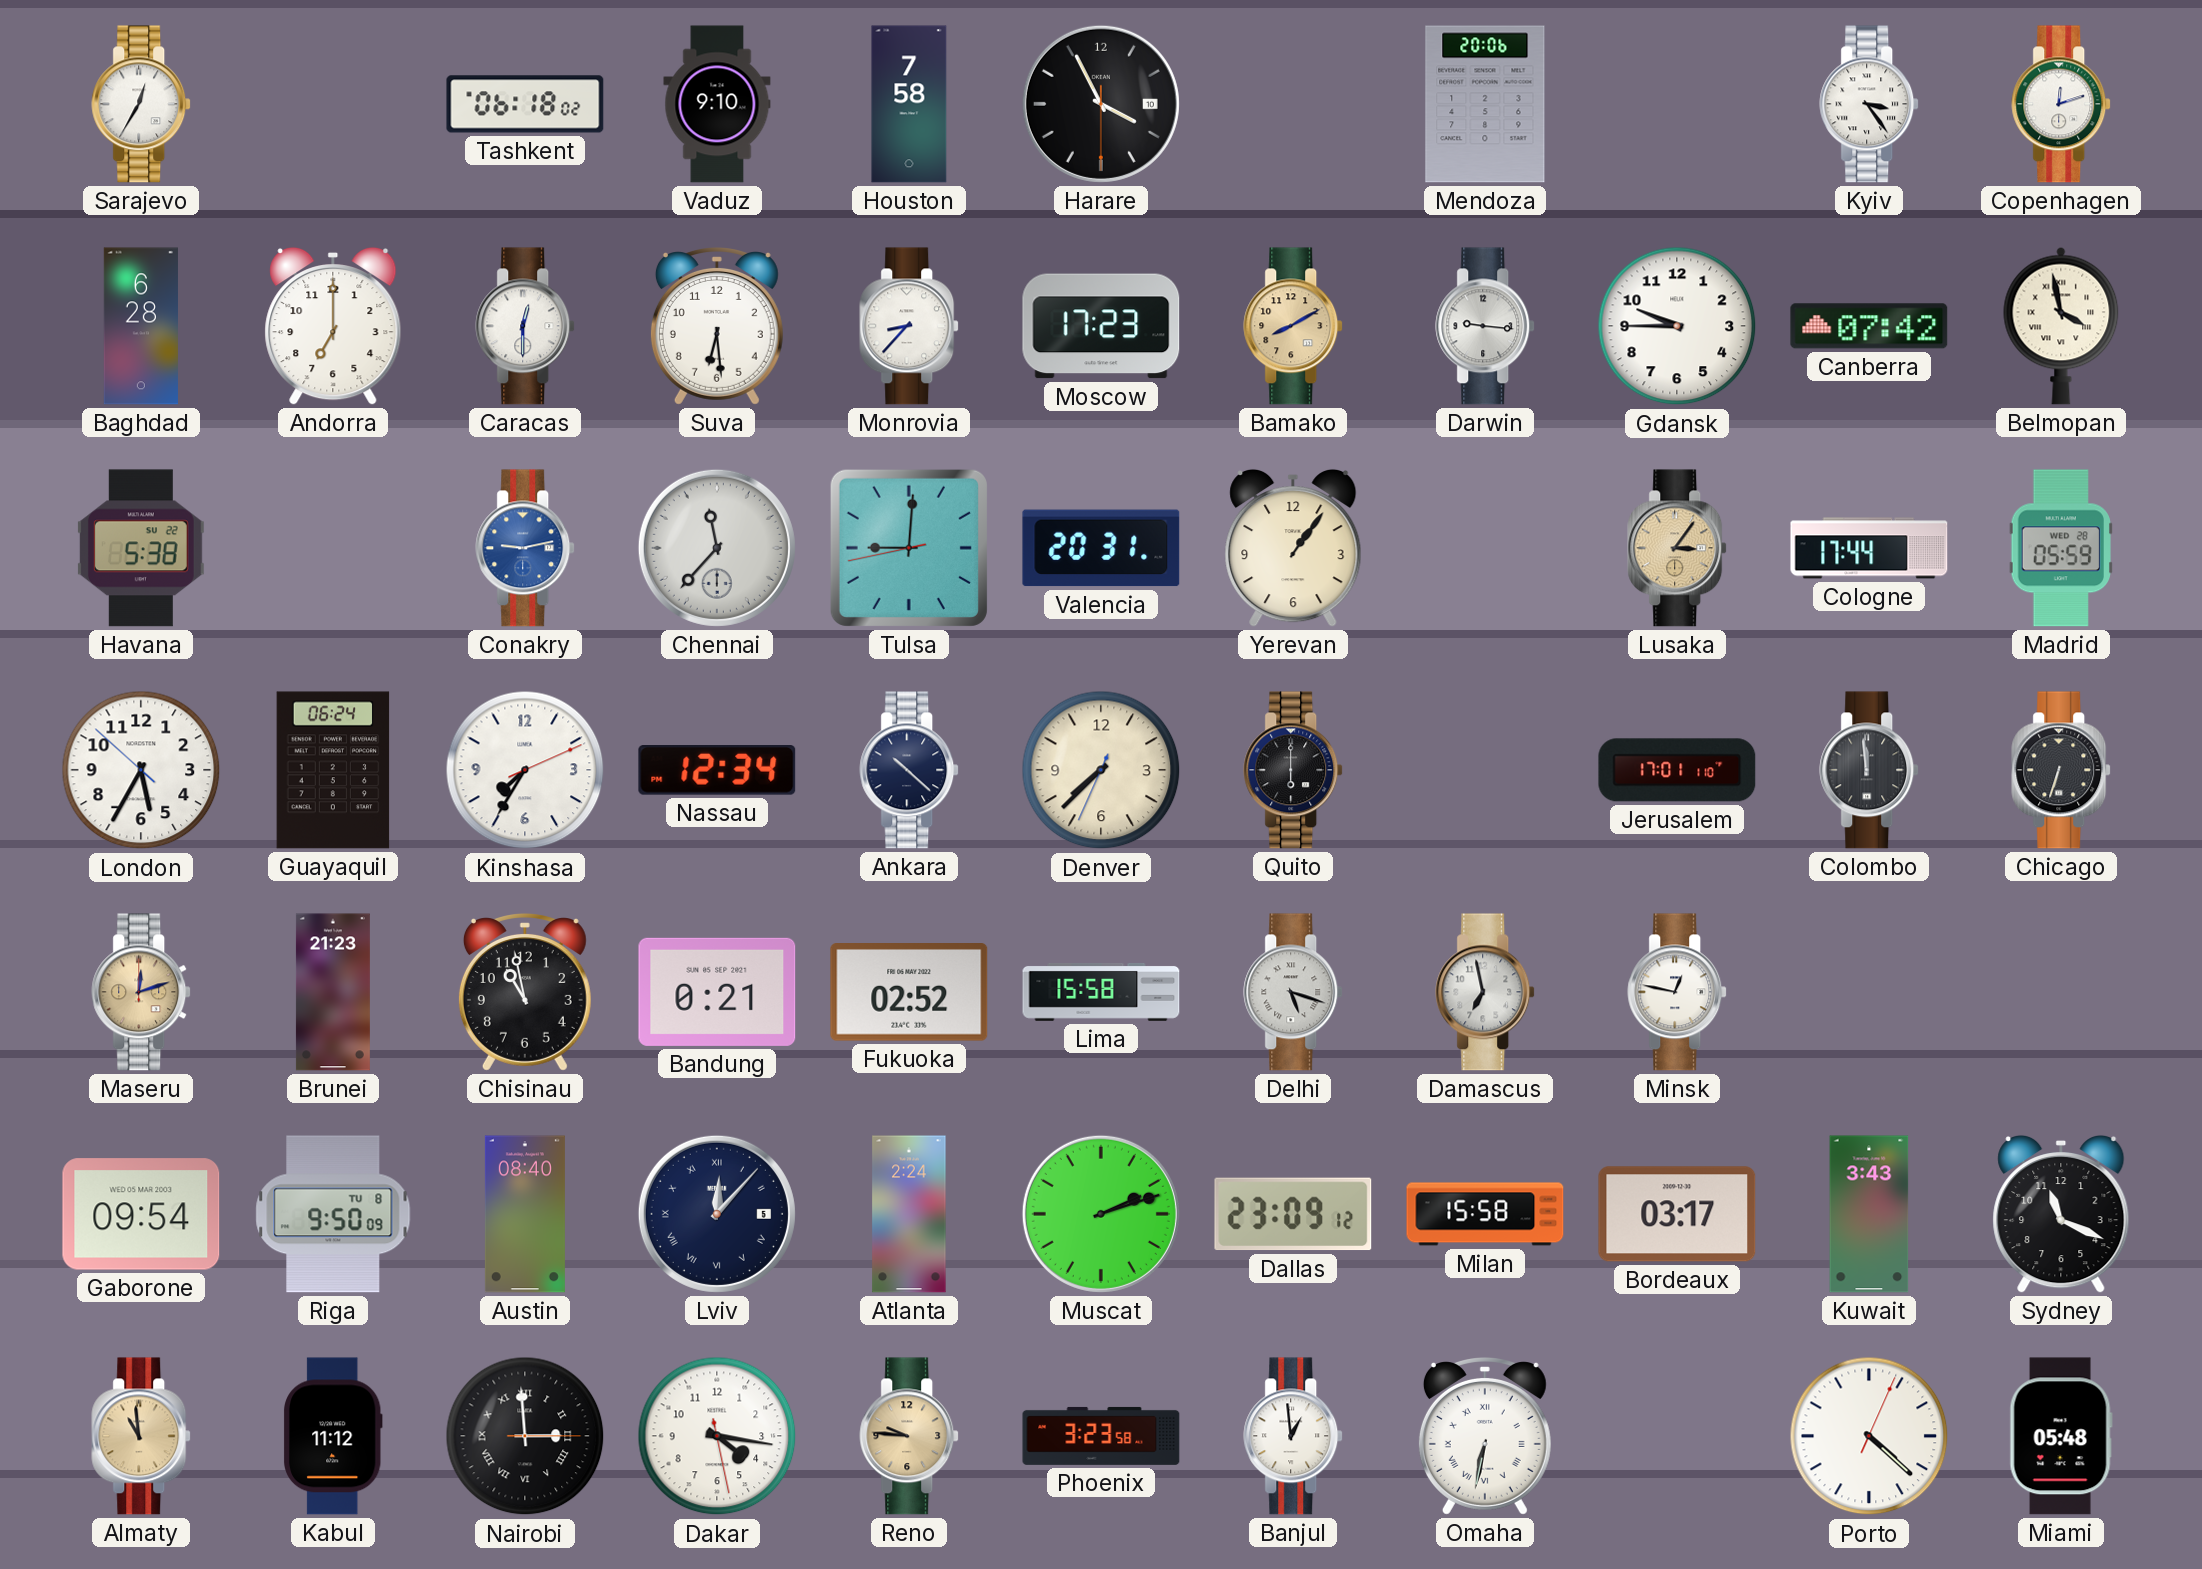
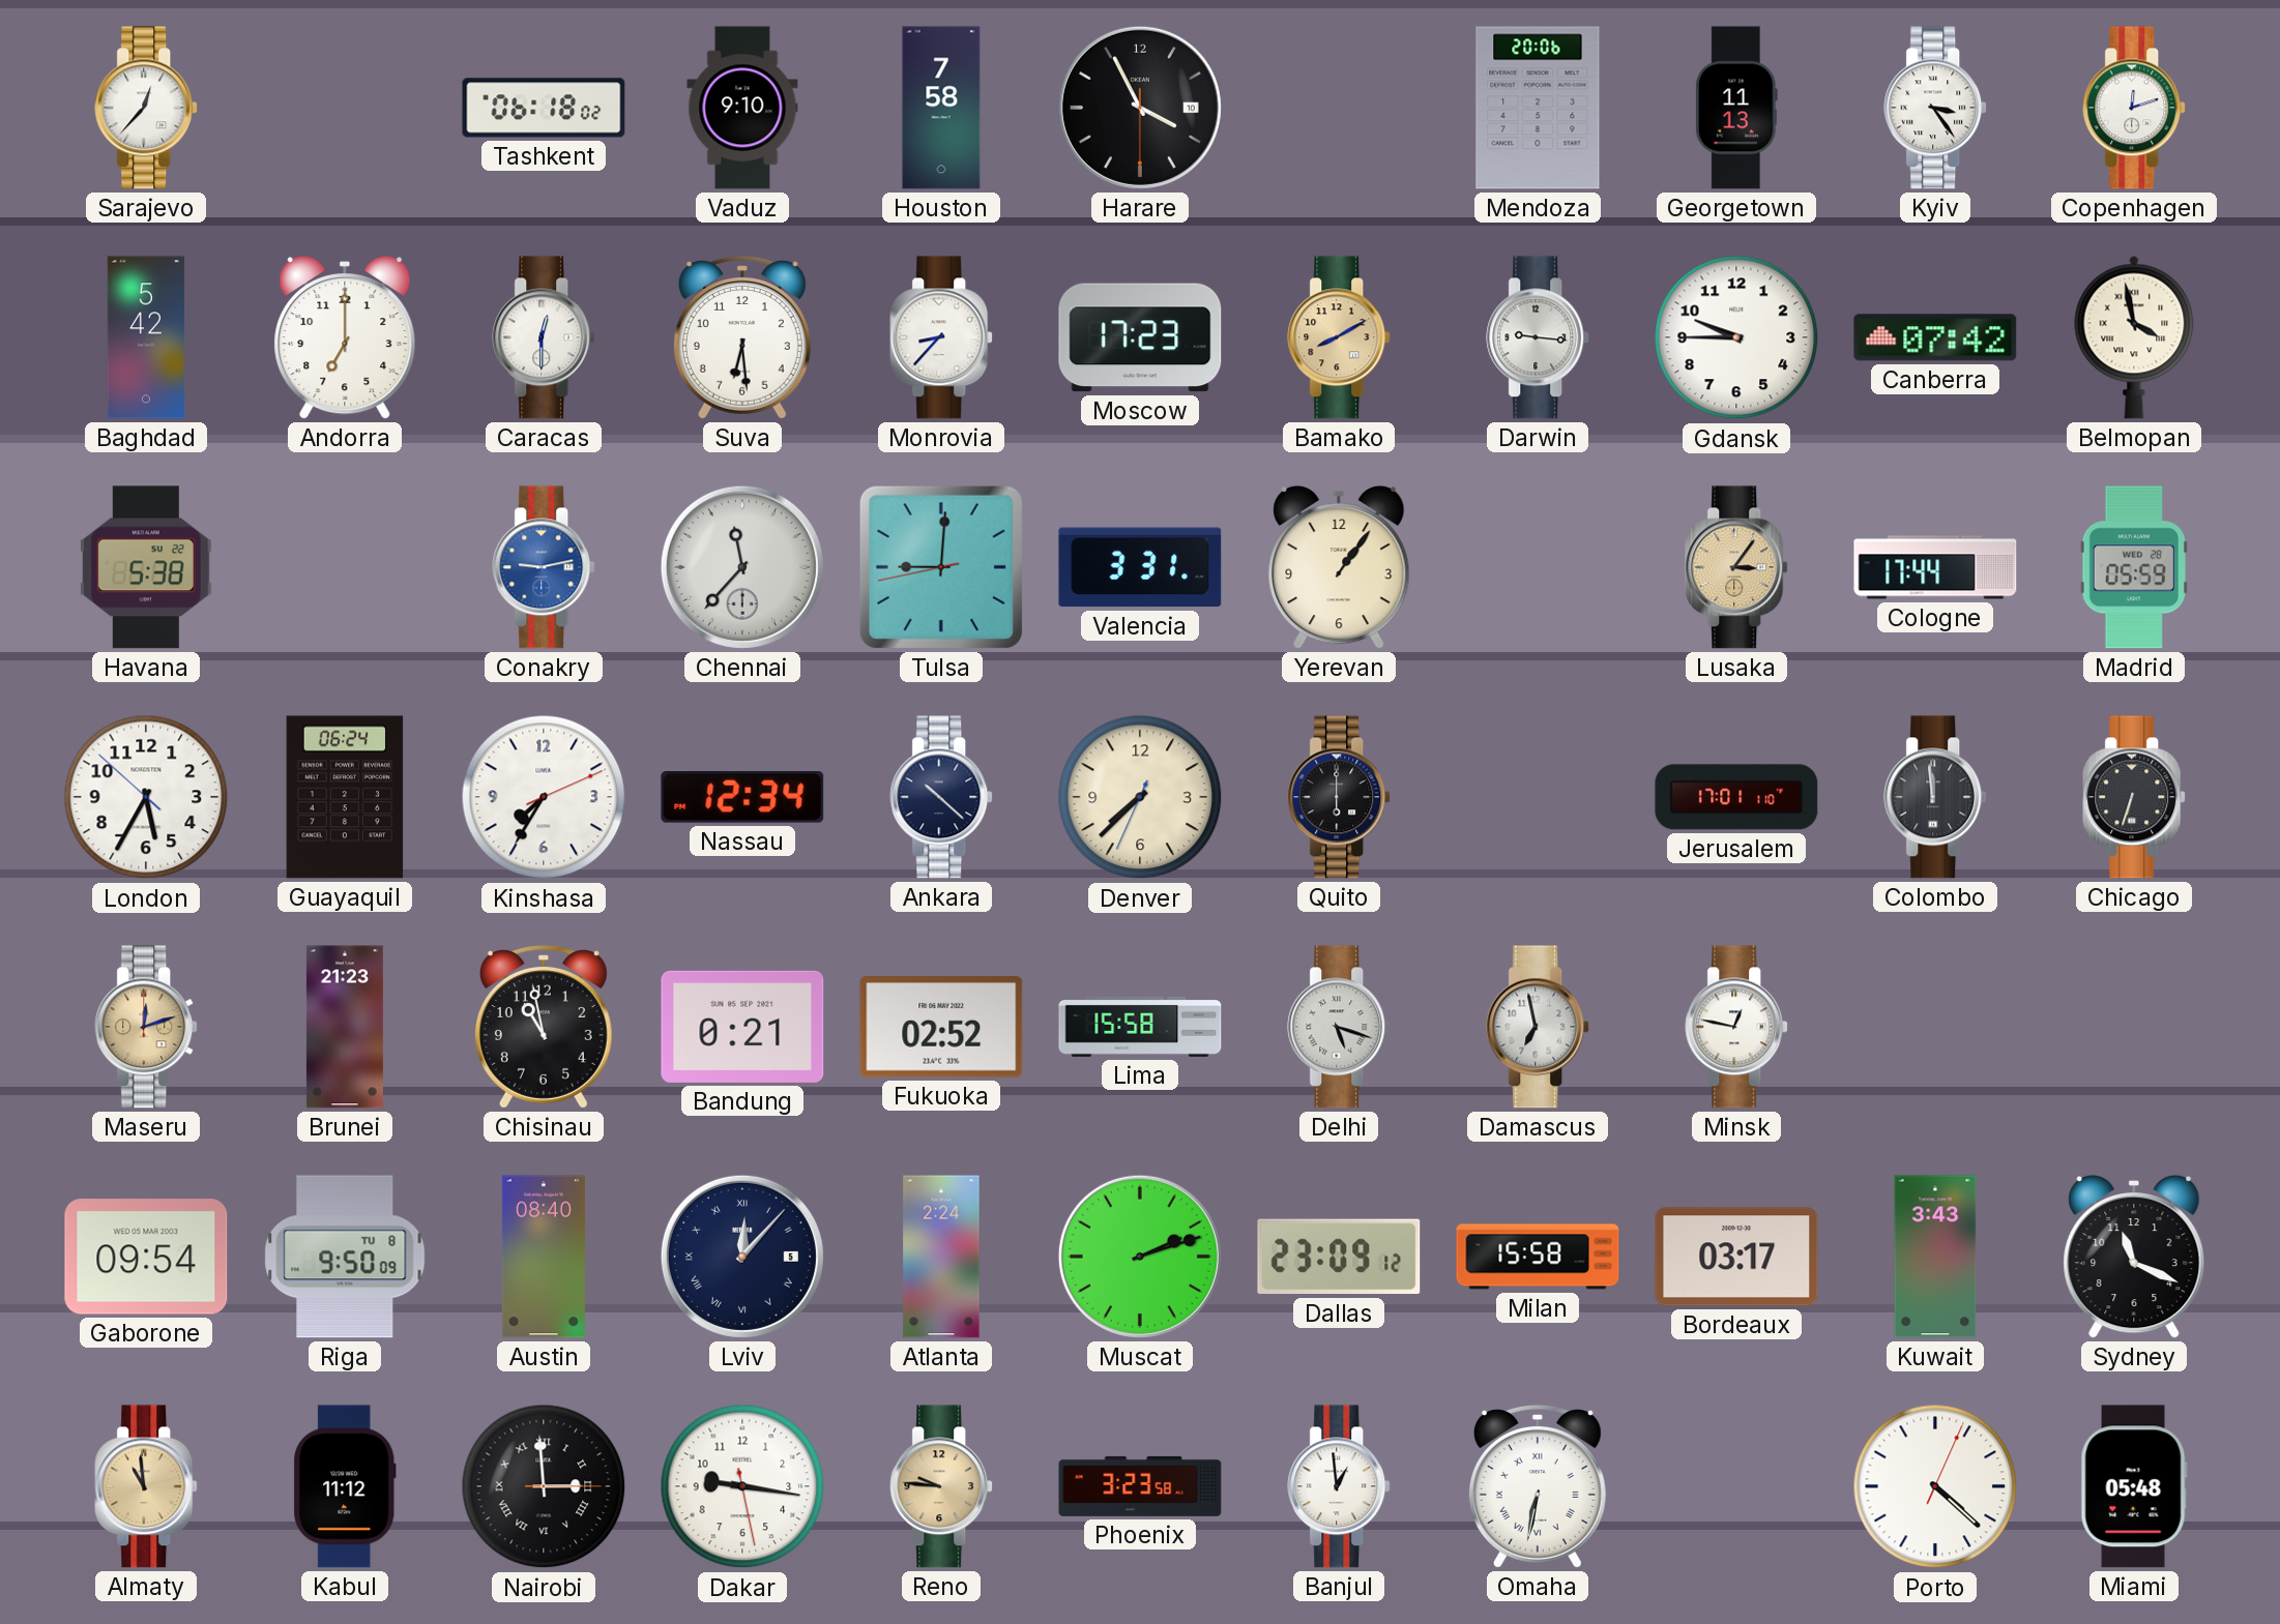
Sarajevo: 12:35 -> 12:37
Georgetown: none -> 11:13
Baghdad: 6:28 -> 5:42
Valencia: 20:31 -> 3:31
Dakar: 4:16 -> 9:16
